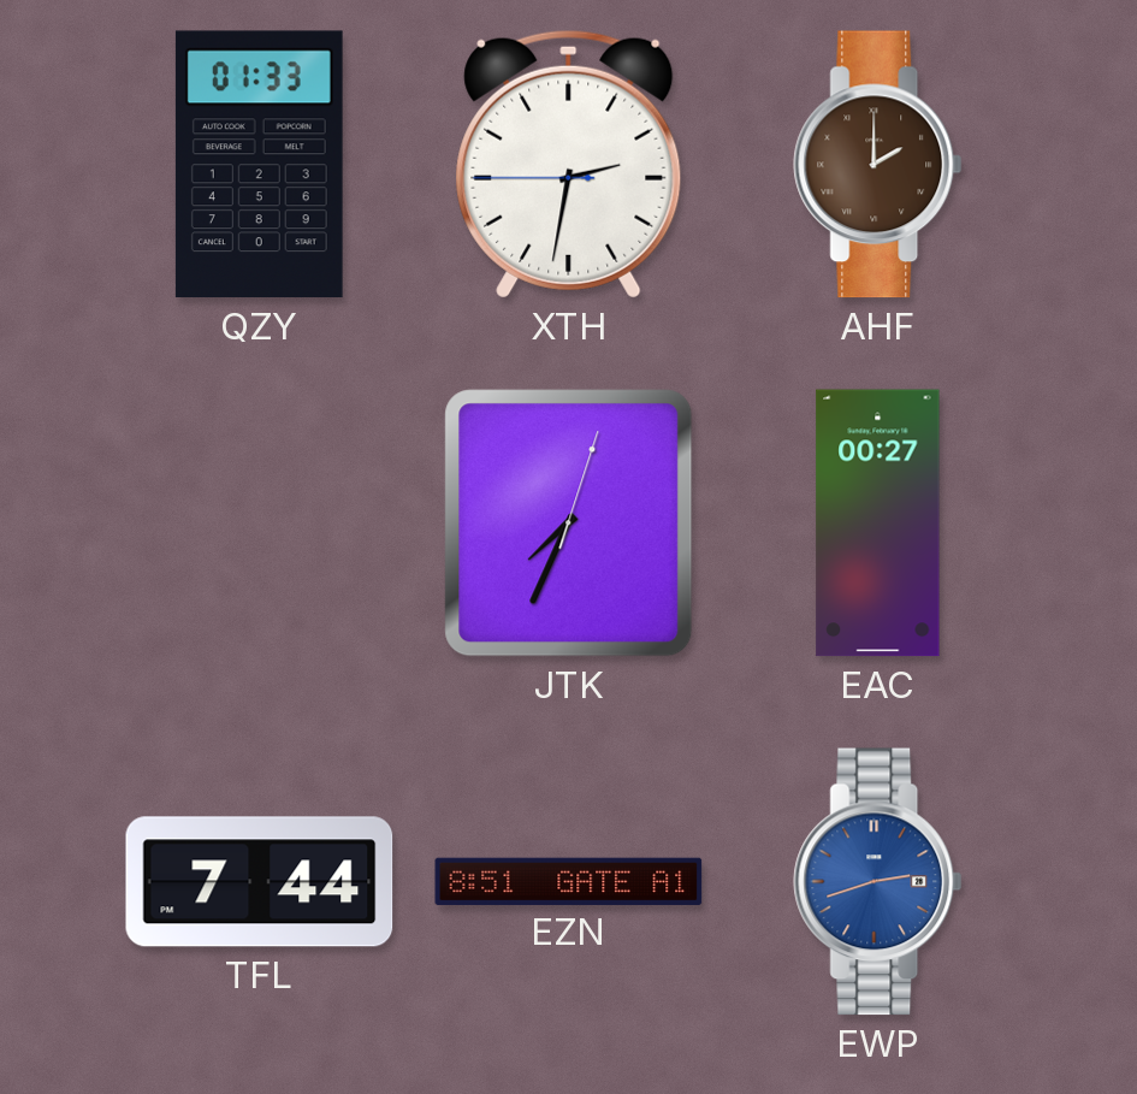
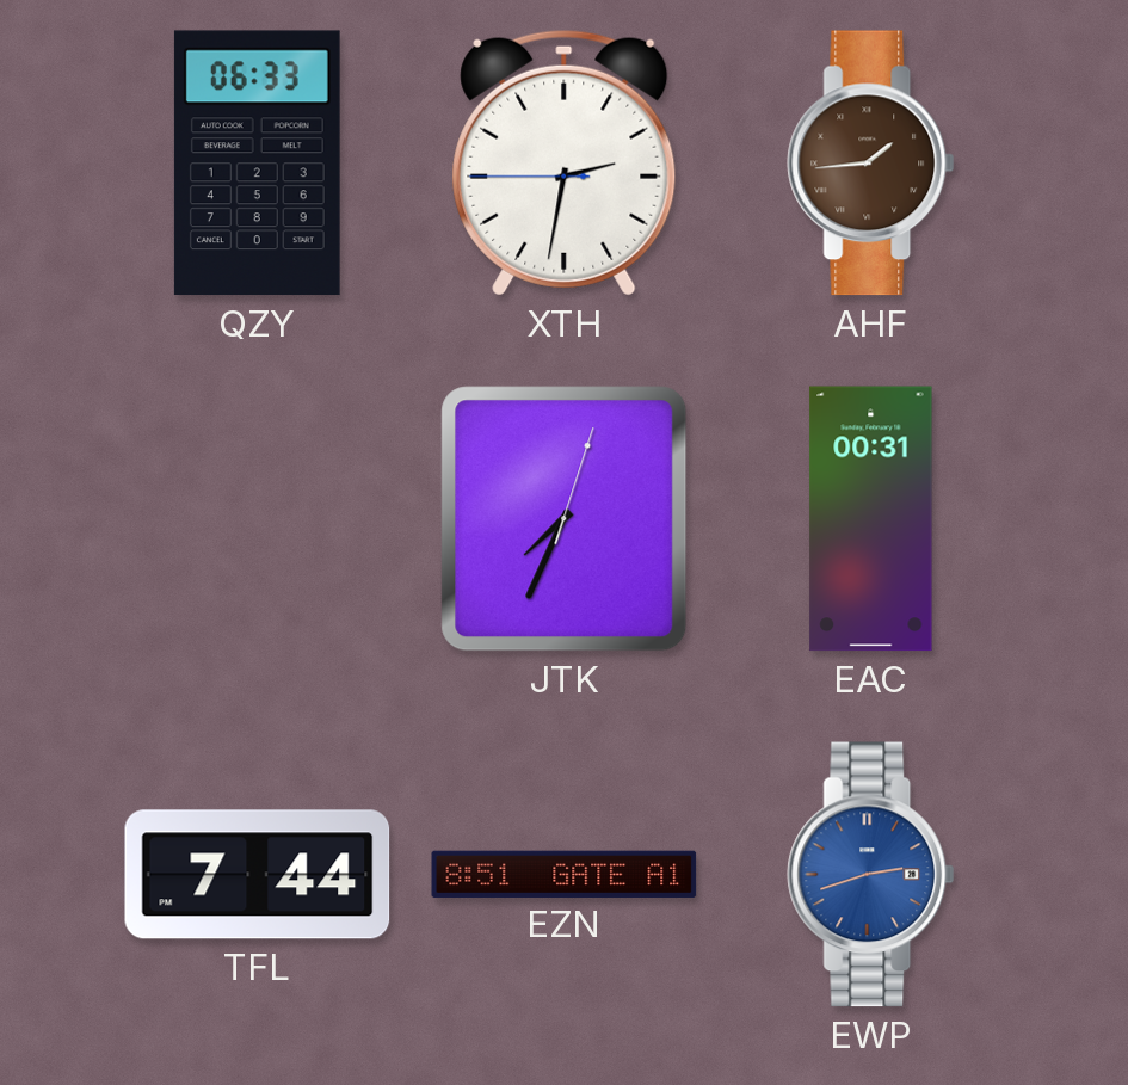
QZY: 01:33 -> 06:33
AHF: 2:00 -> 1:44
EAC: 00:27 -> 00:31
